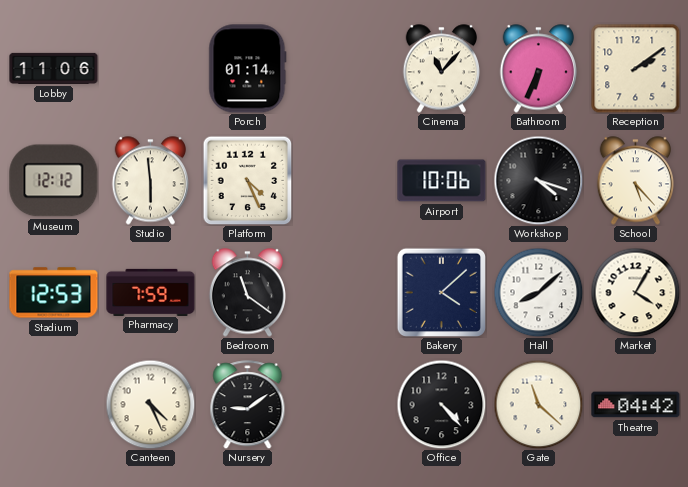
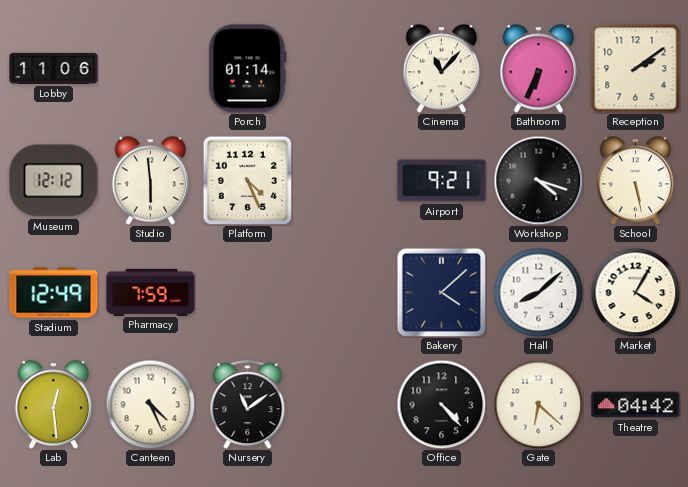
Airport: 10:06 -> 9:21
School: 5:23 -> 5:28
Stadium: 12:53 -> 12:49
Bedroom: 11:21 -> none
Lab: none -> 12:29
Nursery: 9:09 -> 11:09
Gate: 11:22 -> 6:22
